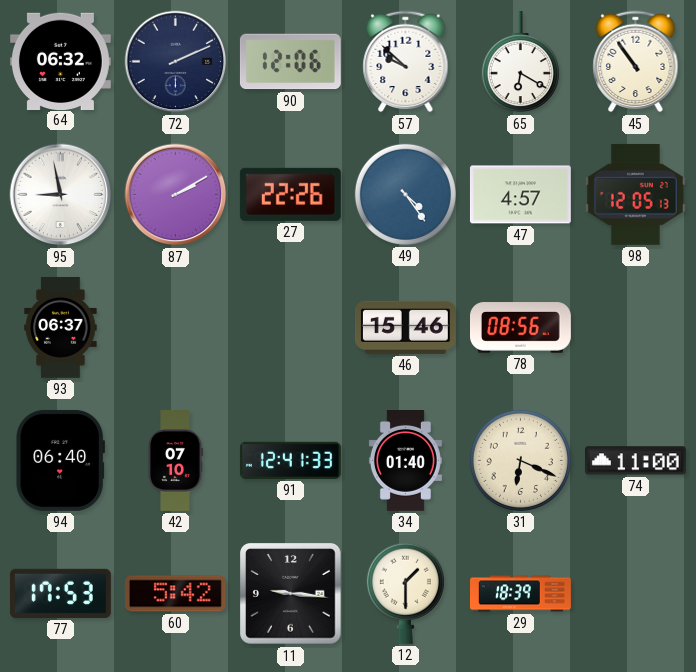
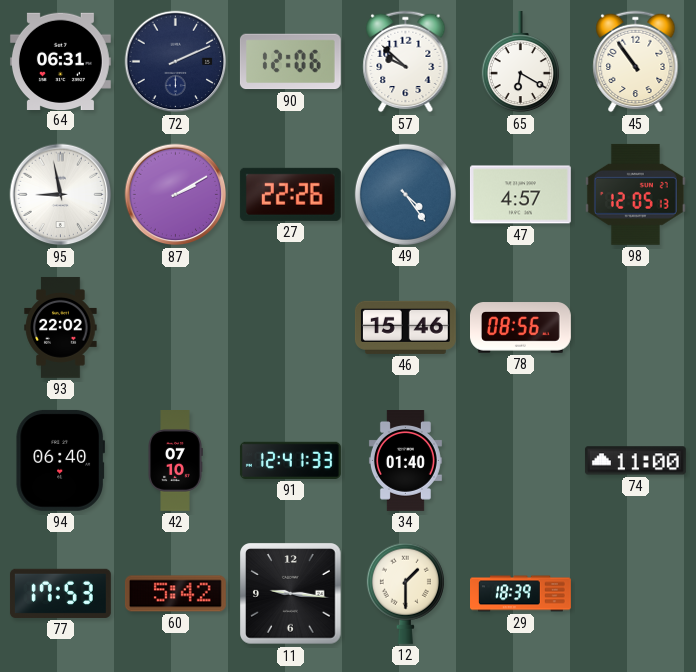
64: 06:32 -> 06:31
93: 06:37 -> 22:02
31: 6:19 -> none
